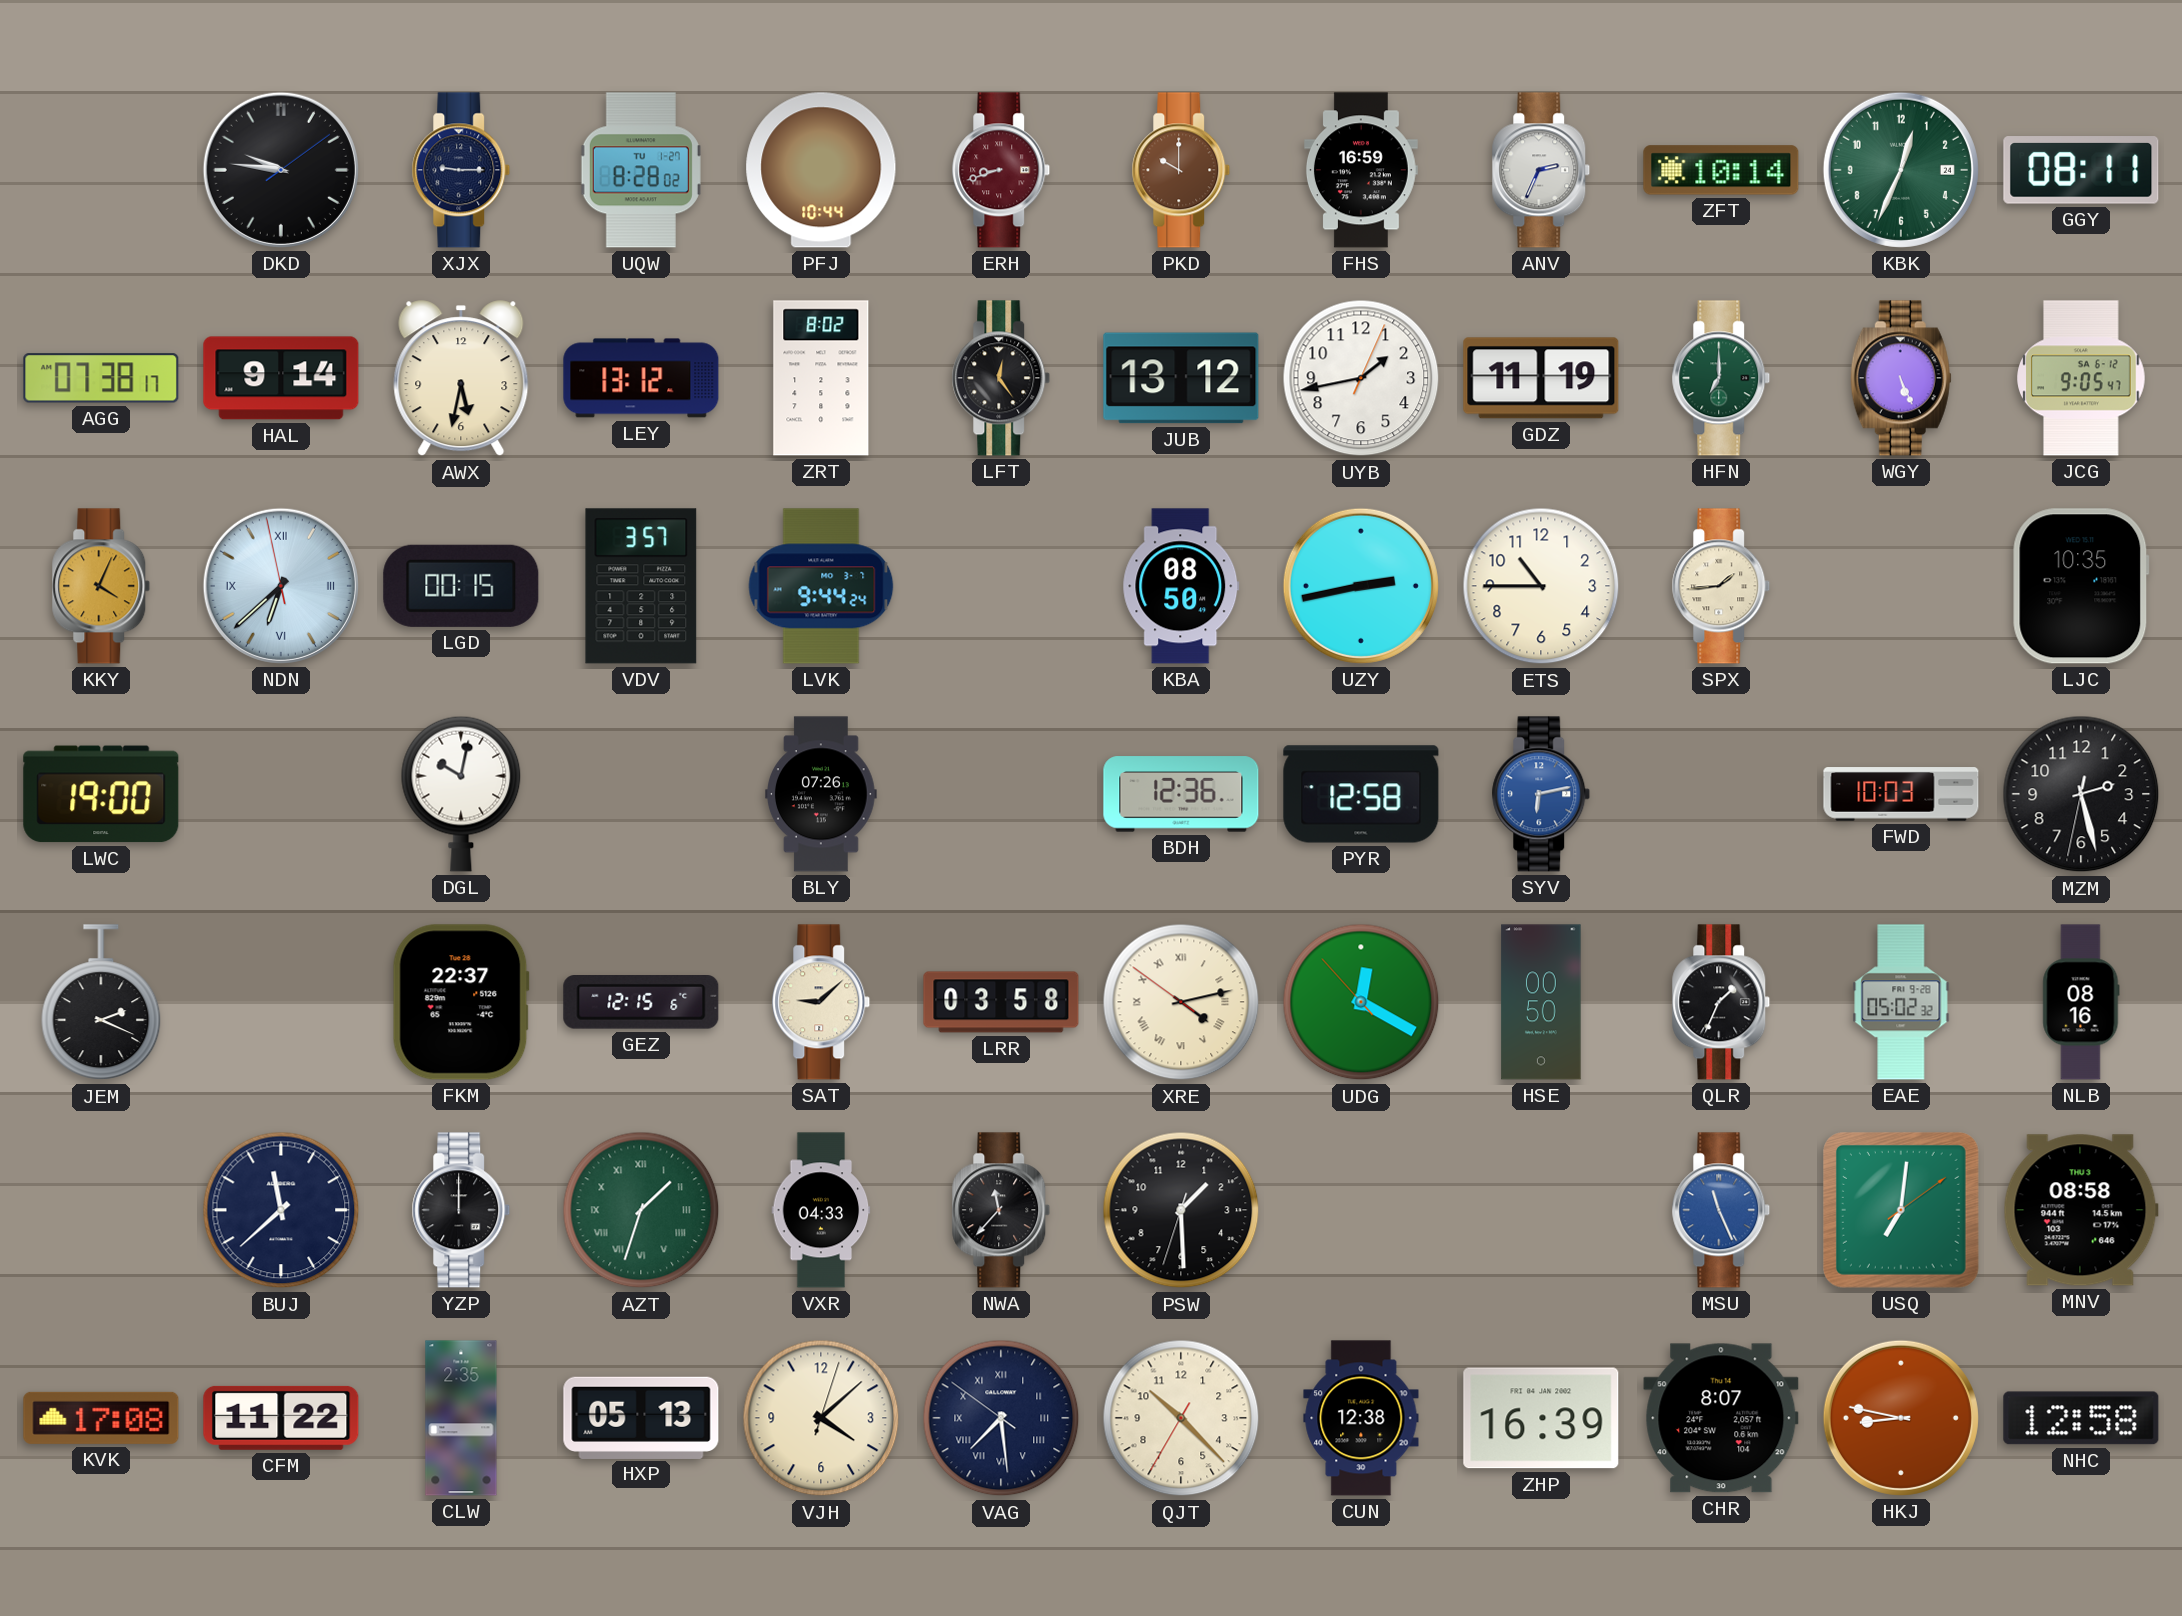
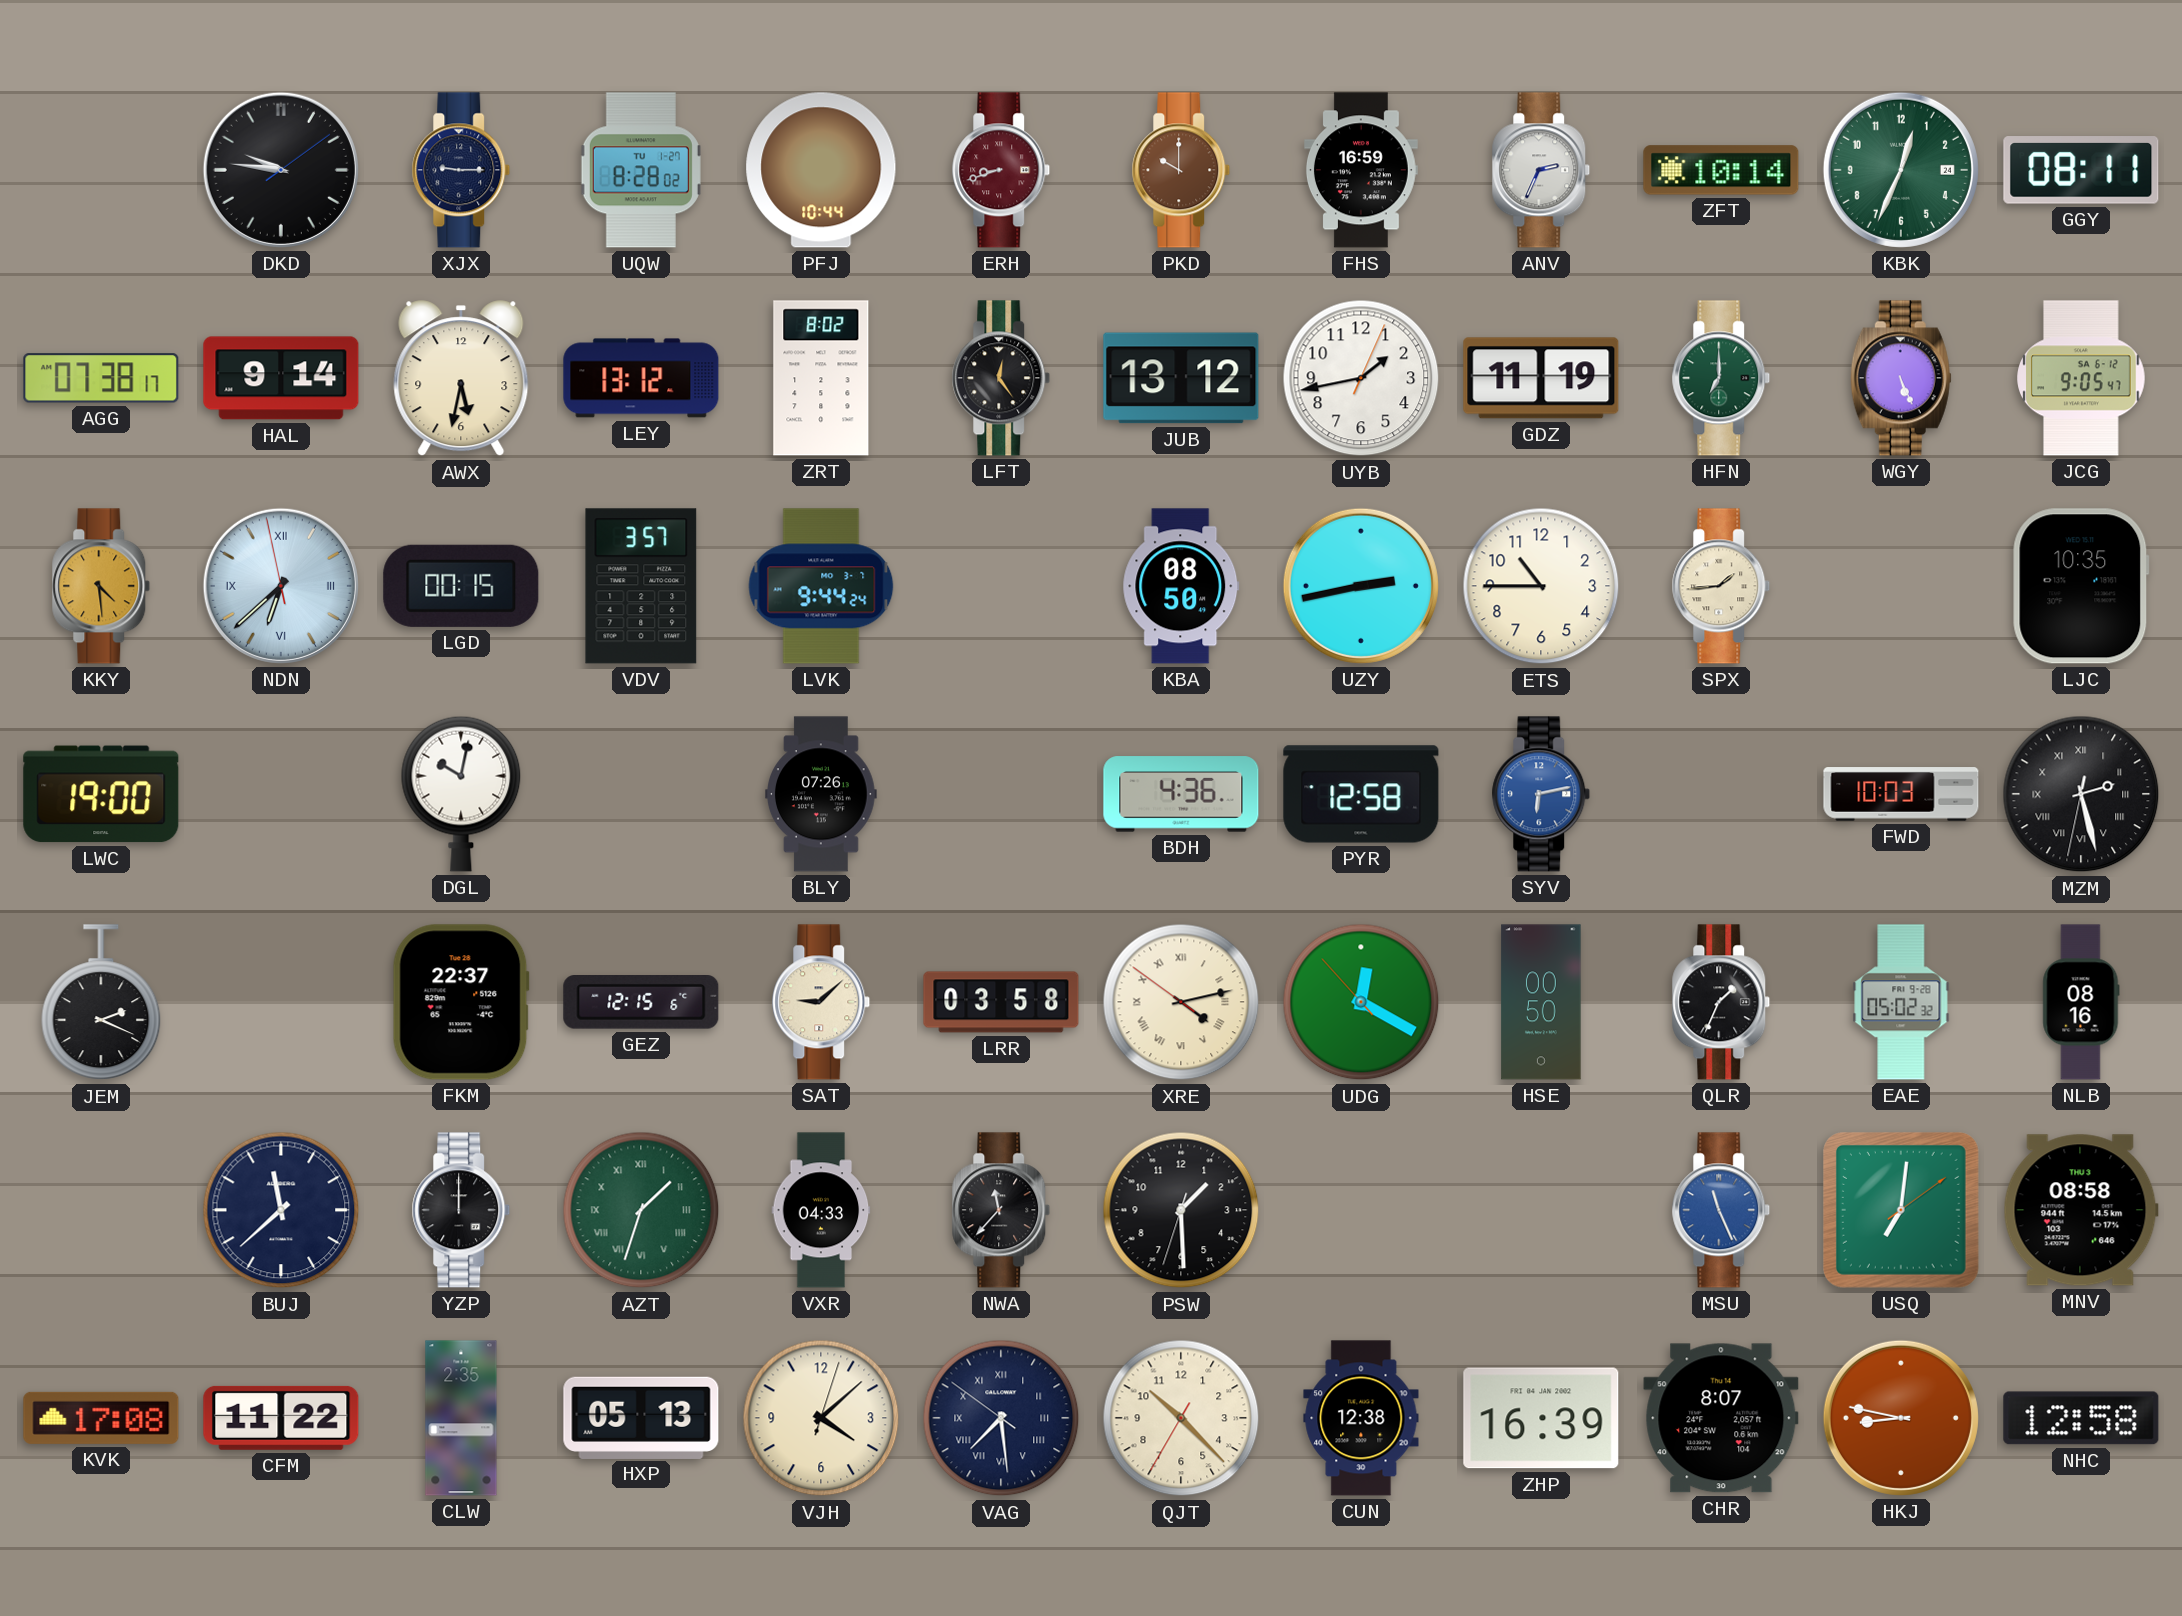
KKY: 4:04 -> 4:29
BDH: 12:36 -> 4:36
MZM numerals: Arabic -> Roman
